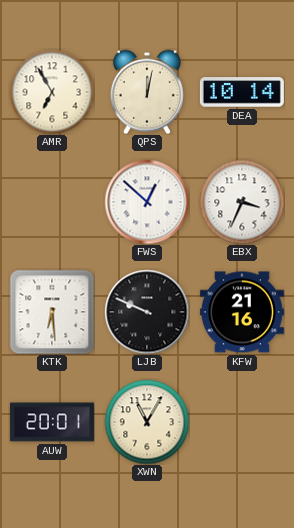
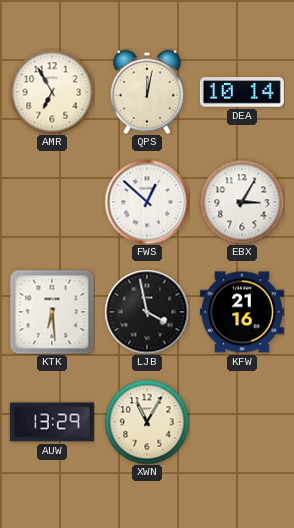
EBX: 3:34 -> 3:05
LJB: 9:49 -> 3:58
AUW: 20:01 -> 13:29
